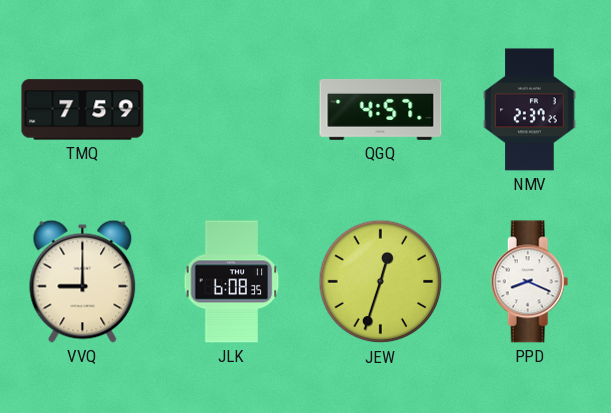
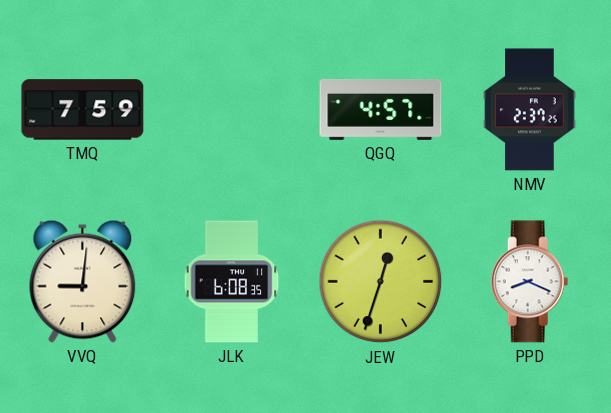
VVQ: 9:00 -> 9:01
